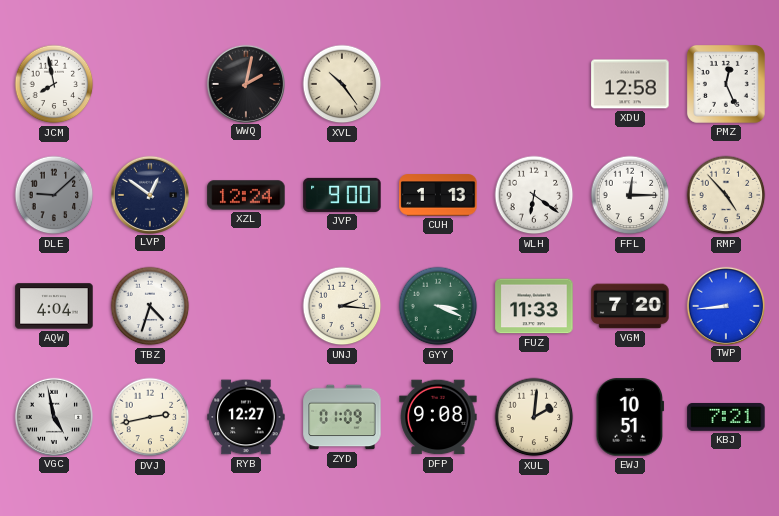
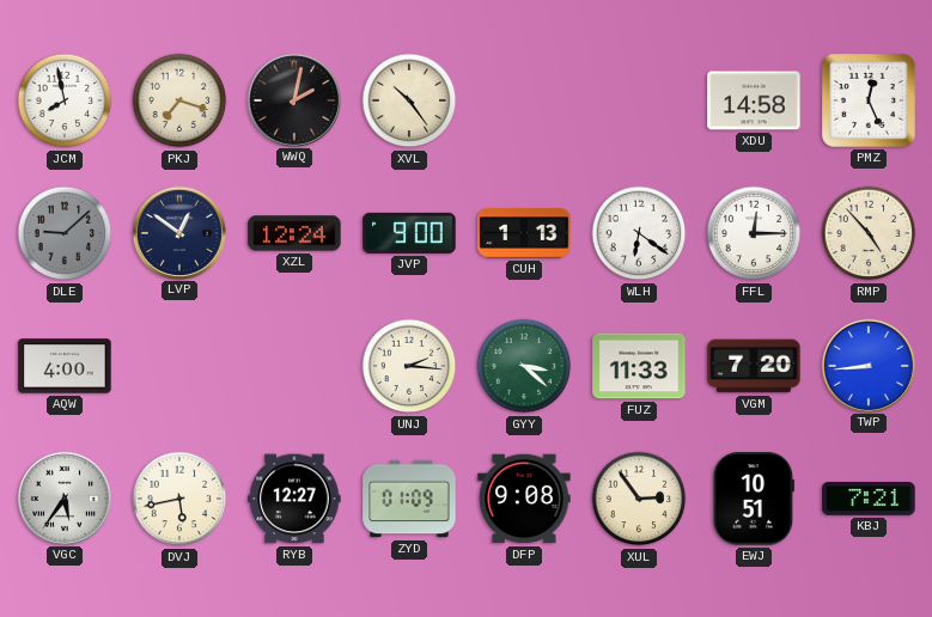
PKJ: none -> 7:18
XDU: 12:58 -> 14:58
AQW: 4:04 -> 4:00
TBZ: 4:33 -> none
GYY: 3:19 -> 3:22
VGC: 4:58 -> 5:36
DVJ: 2:43 -> 5:43
XUL: 2:01 -> 2:54
